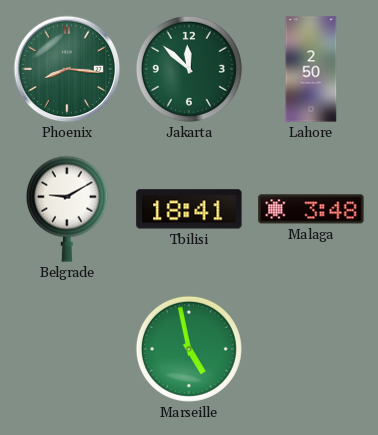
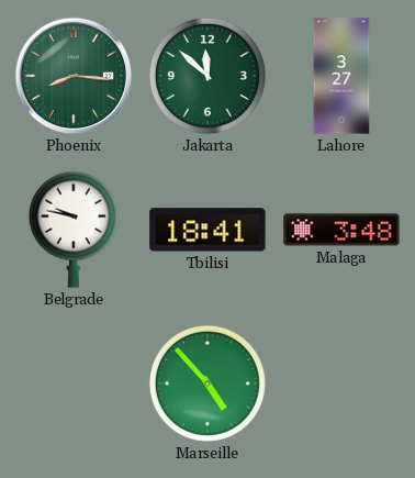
Lahore: 2:50 -> 3:27
Belgrade: 9:10 -> 9:47
Marseille: 4:58 -> 4:53
